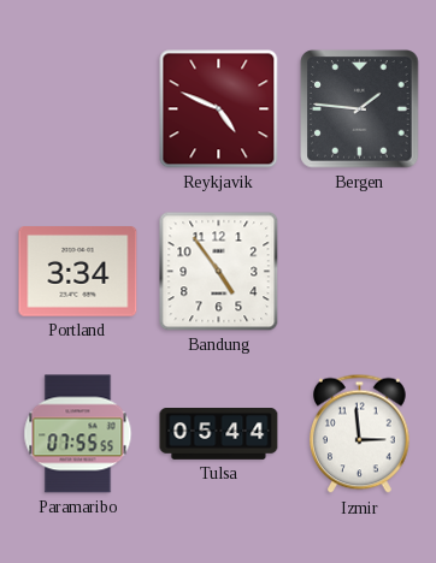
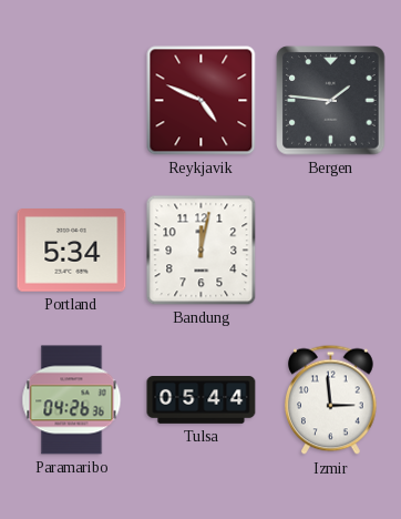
Portland: 3:34 -> 5:34
Bandung: 4:54 -> 12:02
Paramaribo: 07:55 -> 04:26
